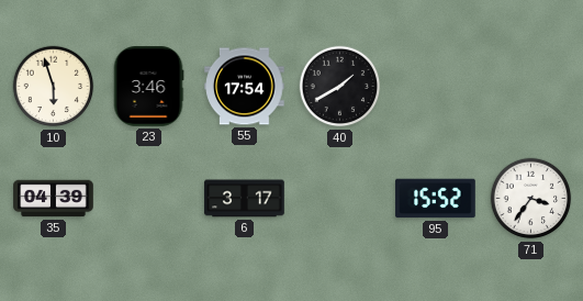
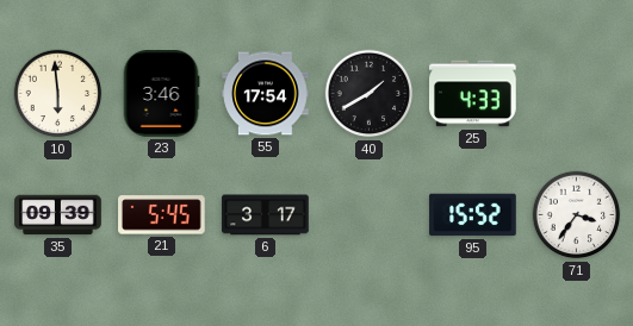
10: 5:57 -> 5:59
25: none -> 4:33
35: 04:39 -> 09:39
21: none -> 5:45
